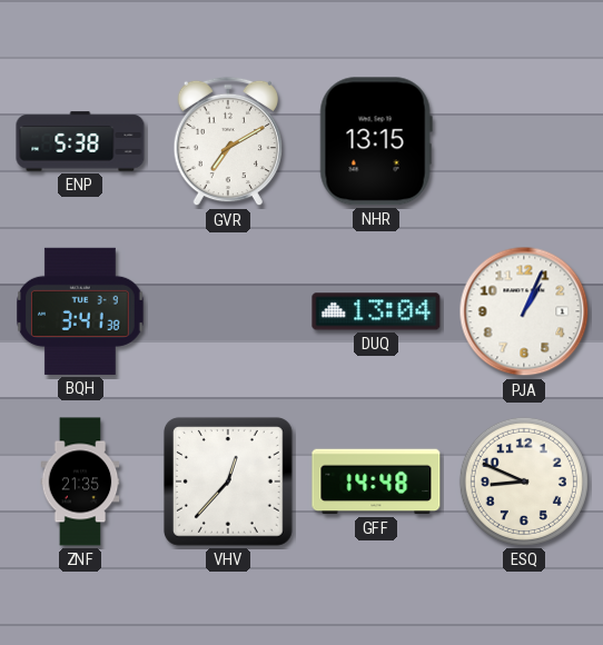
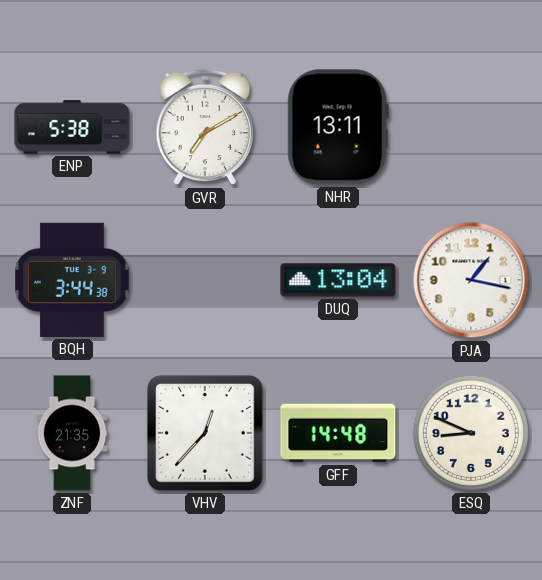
NHR: 13:15 -> 13:11
BQH: 3:41 -> 3:44
PJA: 1:04 -> 1:17
